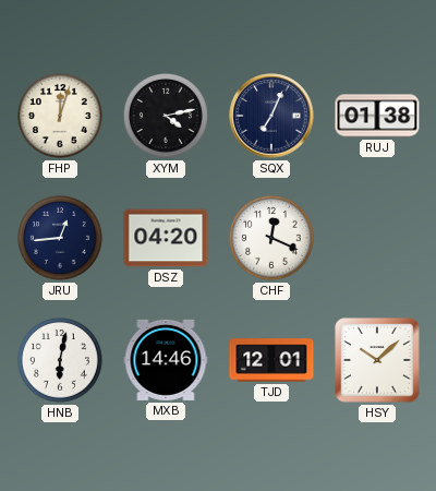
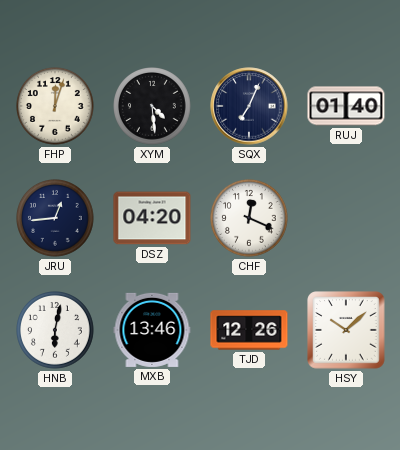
XYM: 4:13 -> 4:29
RUJ: 01:38 -> 01:40
MXB: 14:46 -> 13:46
TJD: 12:01 -> 12:26
